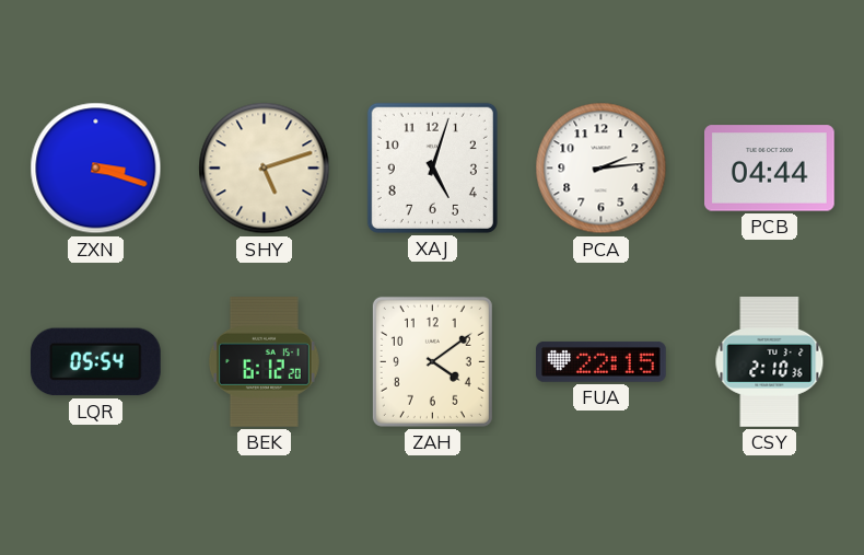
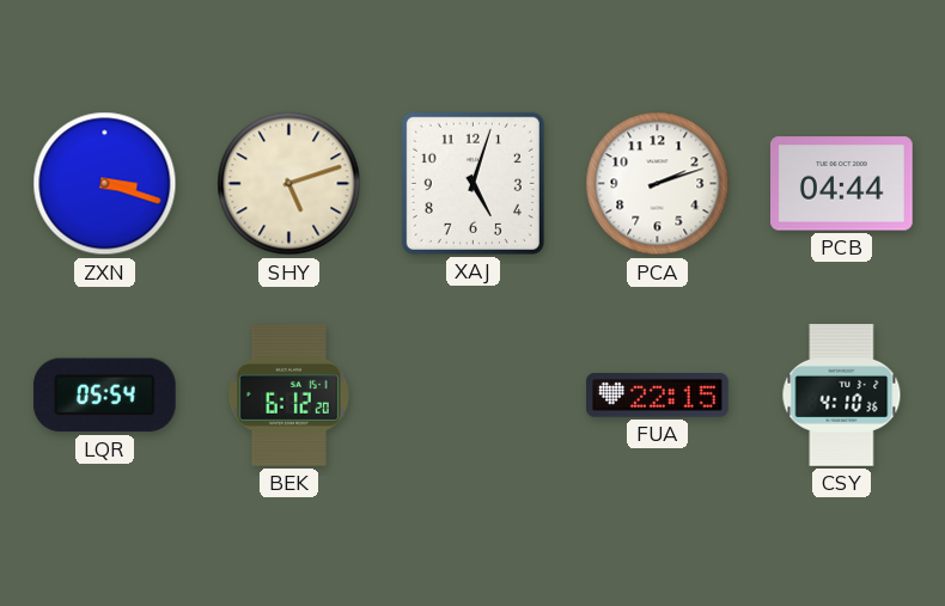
PCA: 2:14 -> 2:12
ZAH: 4:09 -> none
CSY: 2:10 -> 4:10
